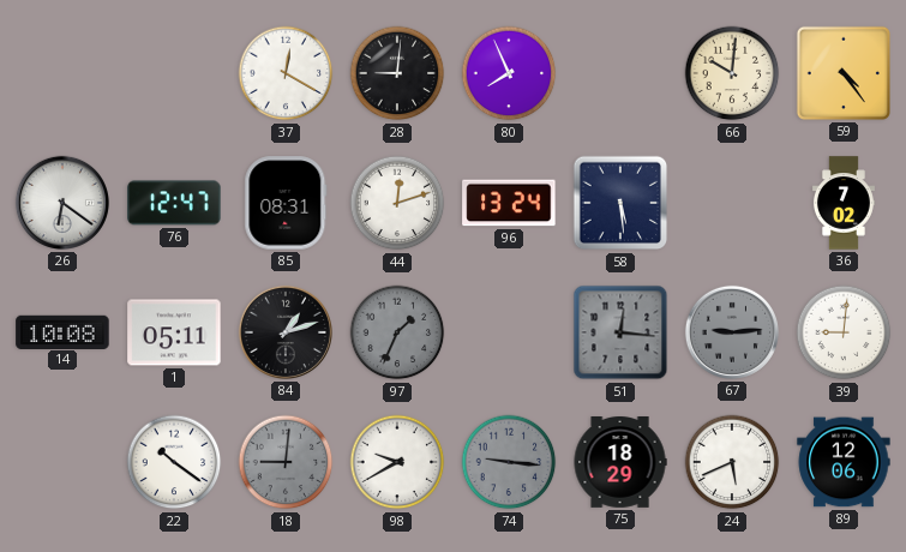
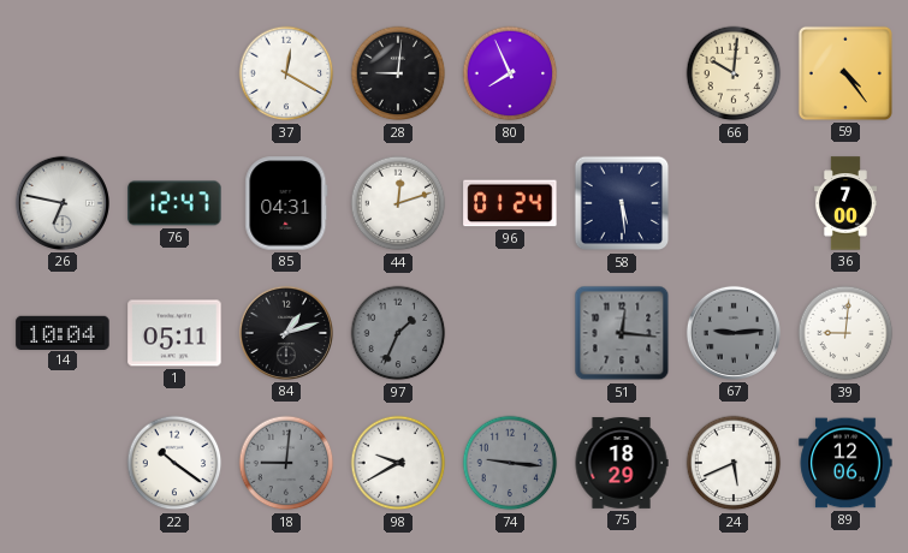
26: 6:21 -> 6:47
85: 08:31 -> 04:31
96: 13:24 -> 01:24
36: 7:02 -> 7:00
14: 10:08 -> 10:04
